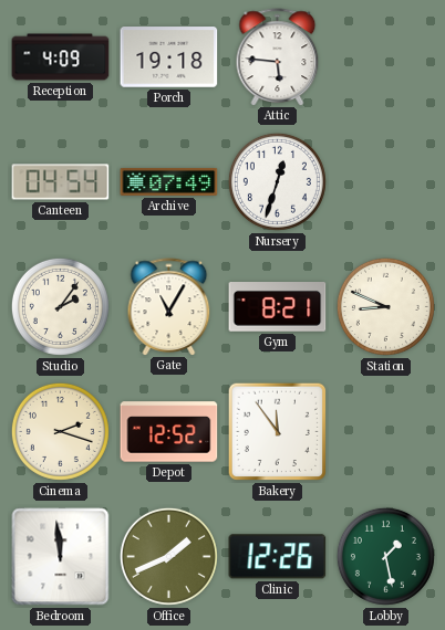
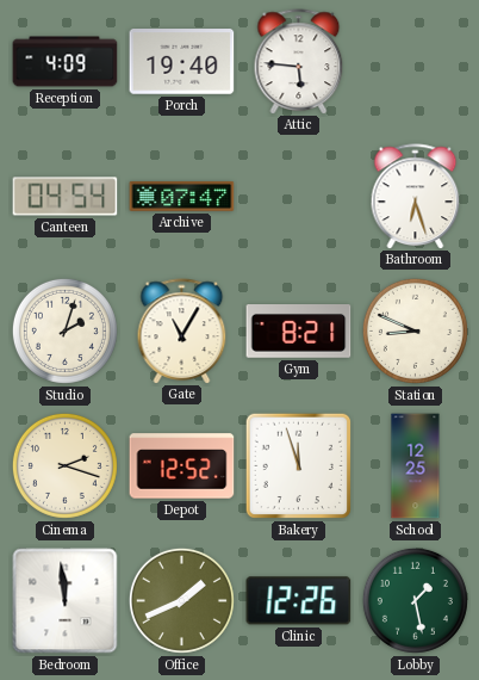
Porch: 19:18 -> 19:40
Archive: 07:49 -> 07:47
Nursery: 12:33 -> none
Bathroom: none -> 6:27
Studio: 2:06 -> 2:03
Bakery: 11:54 -> 11:57
School: none -> 12:25
